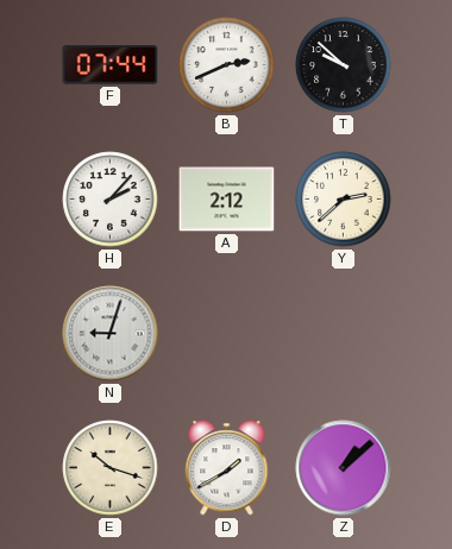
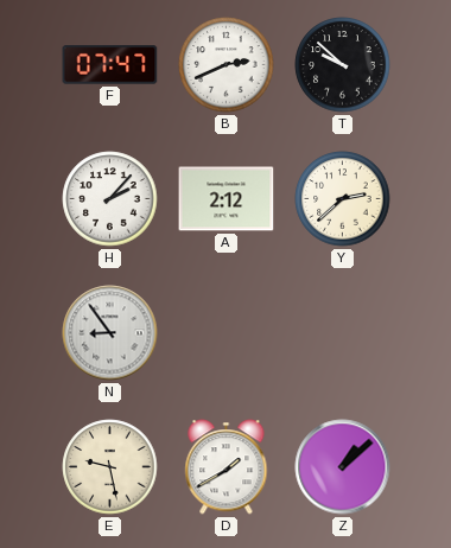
F: 07:44 -> 07:47
N: 9:03 -> 8:54
E: 10:18 -> 9:28
